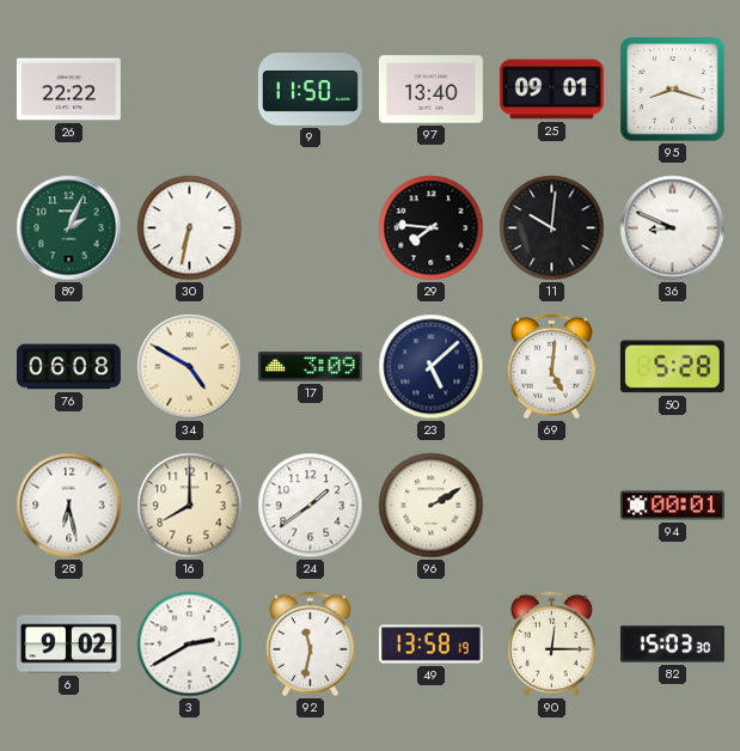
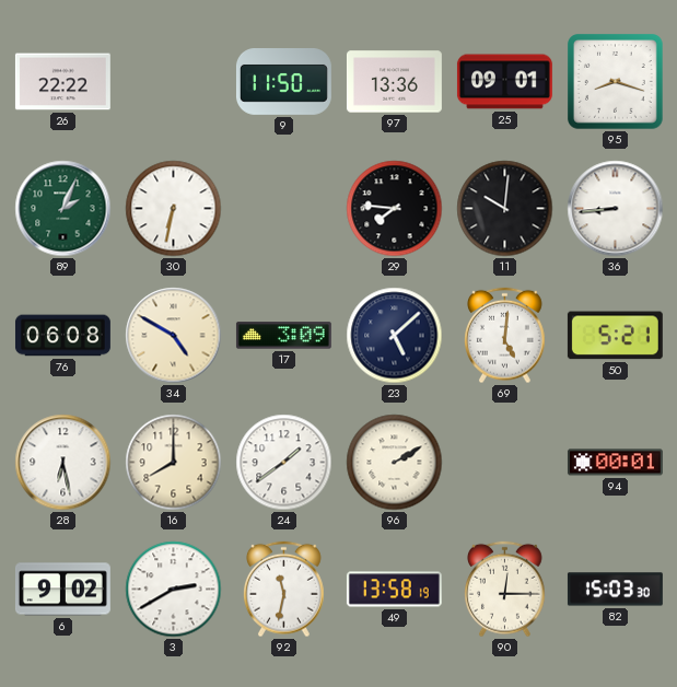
97: 13:40 -> 13:36
36: 8:49 -> 8:44
50: 5:28 -> 5:21
